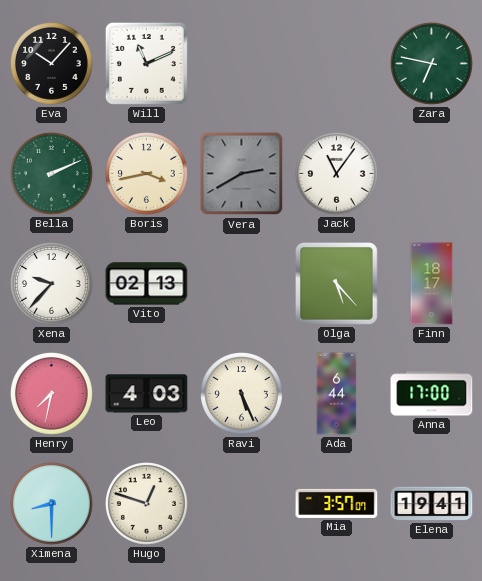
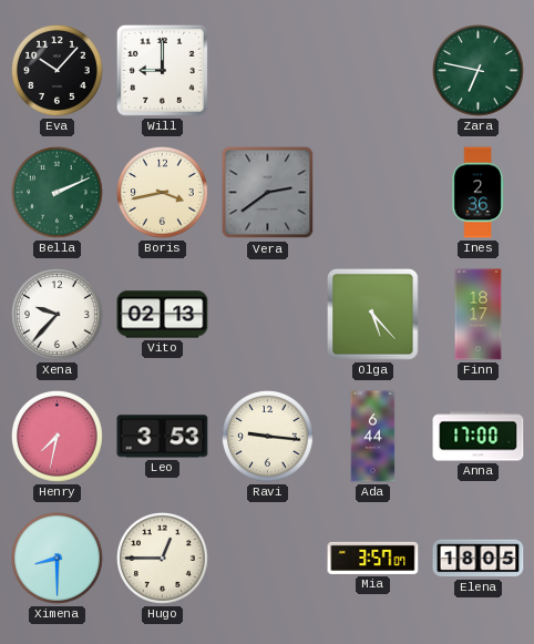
Will: 11:11 -> 9:00
Vera: 2:40 -> 2:39
Jack: 11:06 -> none
Ines: none -> 2:36
Leo: 4:03 -> 3:53
Ravi: 5:26 -> 9:16
Hugo: 12:48 -> 12:45
Elena: 19:41 -> 18:05
